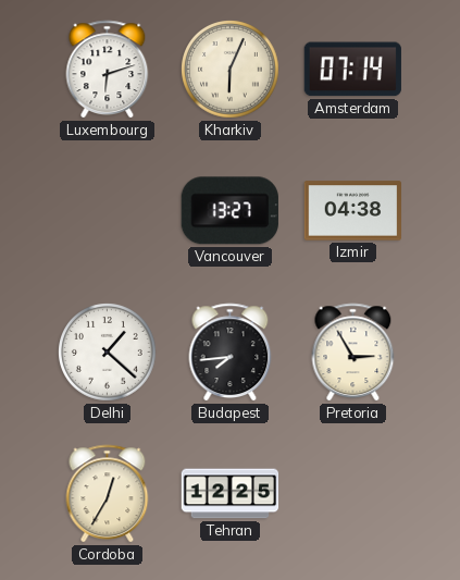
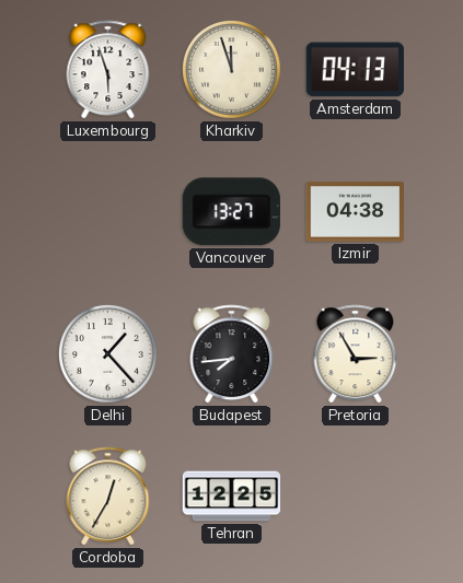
Luxembourg: 6:12 -> 5:57
Kharkiv: 6:04 -> 11:57
Amsterdam: 07:14 -> 04:13
Delhi: 1:22 -> 1:23
